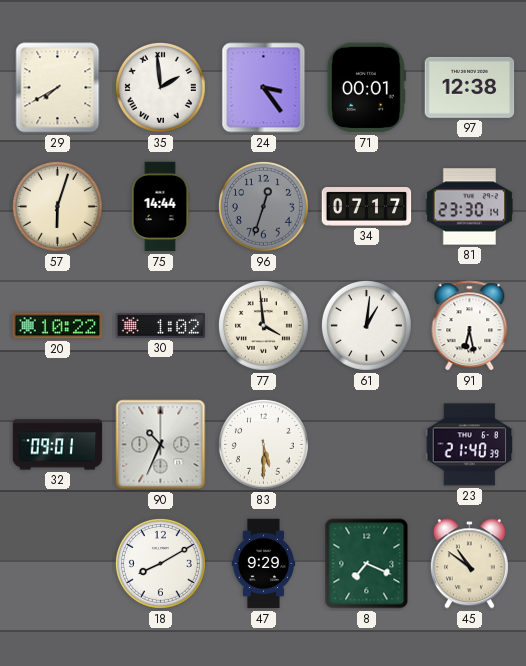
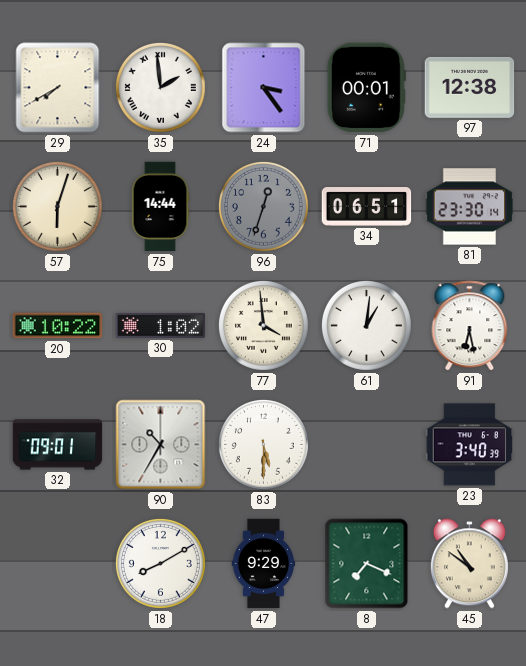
34: 07:17 -> 06:51
90: 10:34 -> 10:35
23: 21:40 -> 3:40
